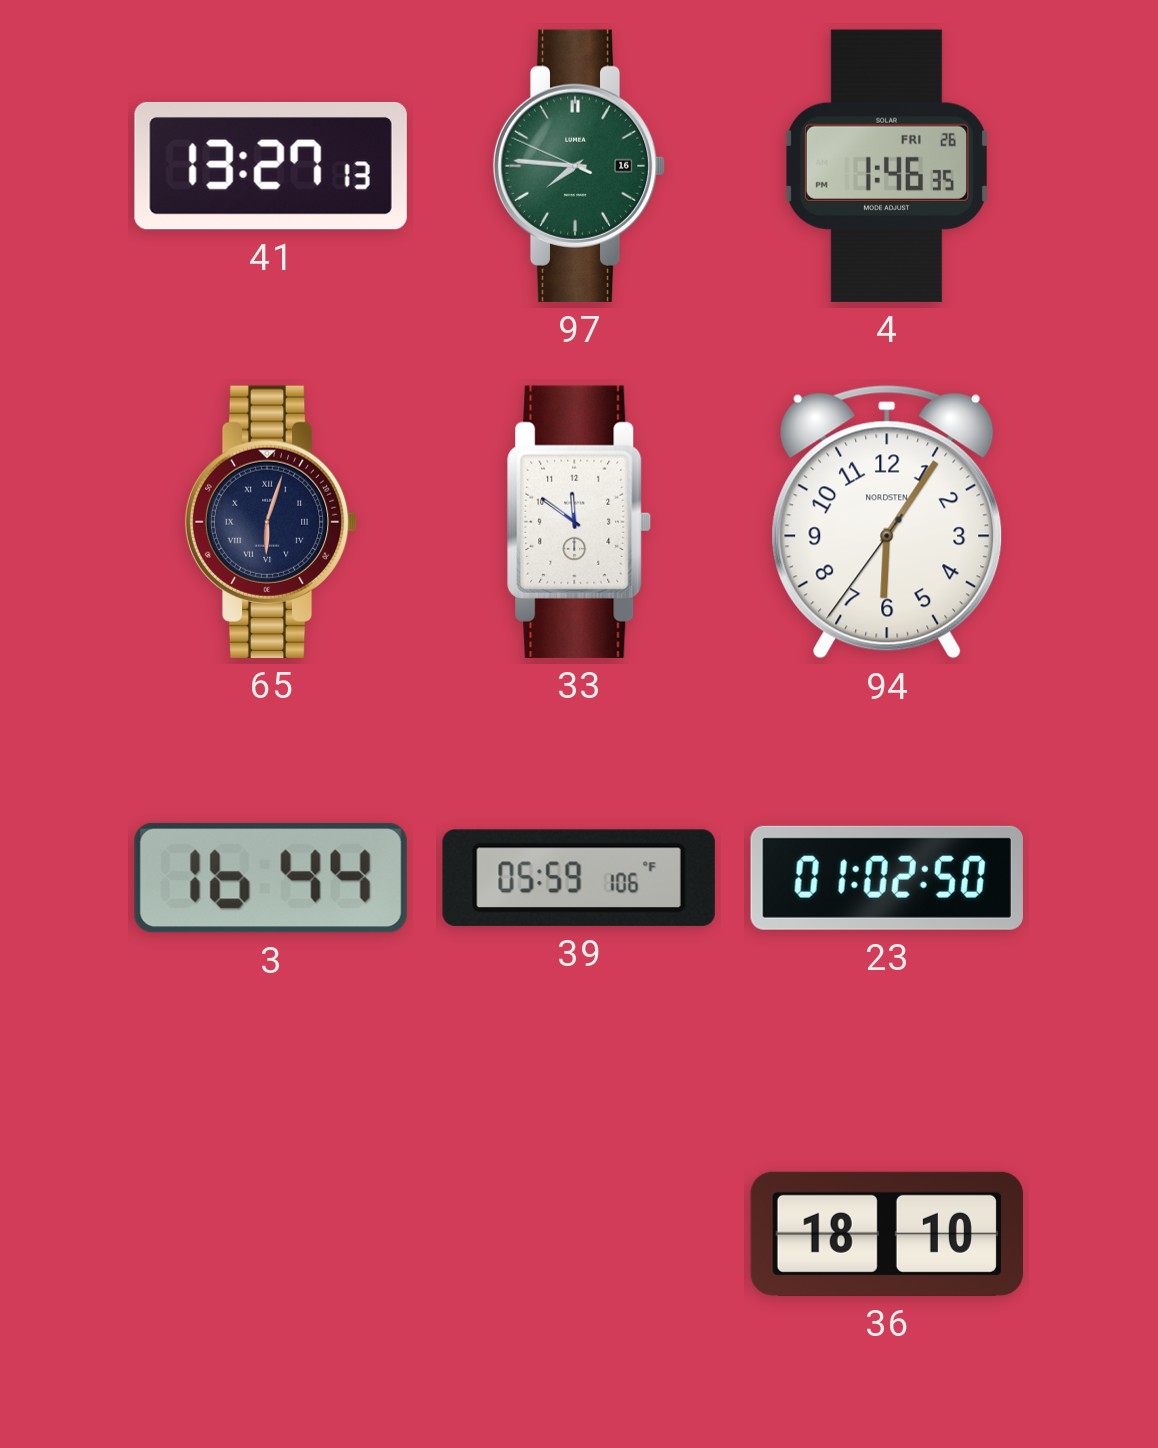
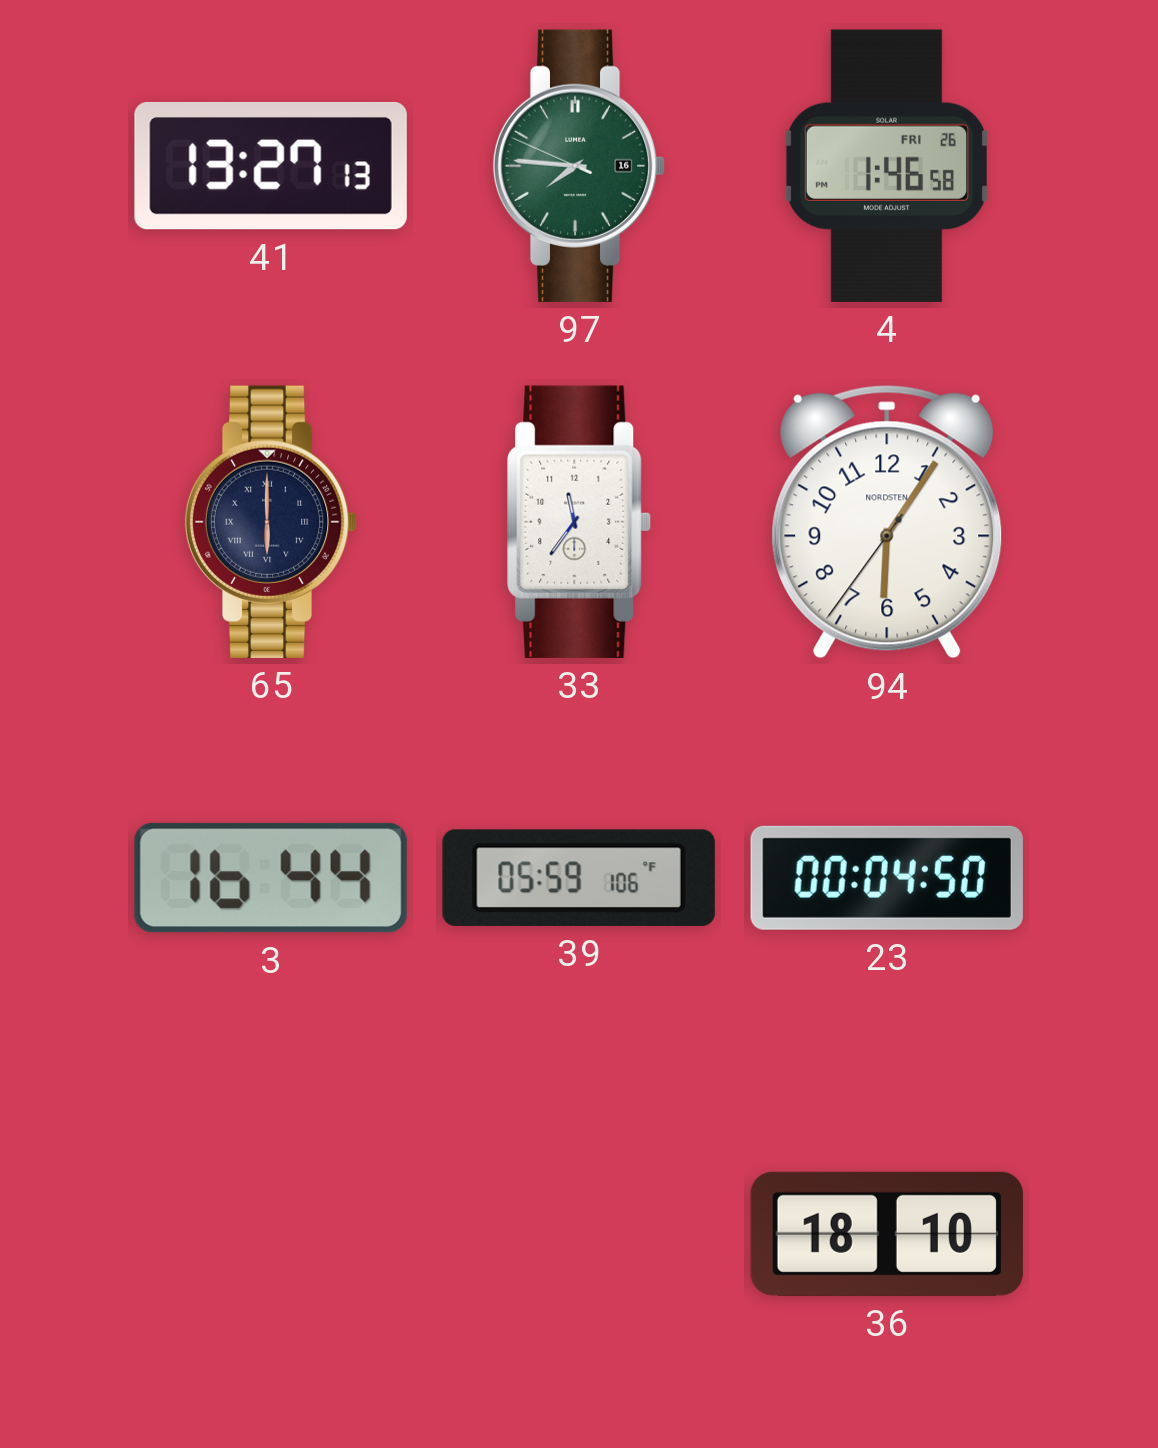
4: 1:46:35 -> 1:46:58
65: 6:03 -> 6:00
33: 11:51 -> 11:36
23: 01:02 -> 00:04
